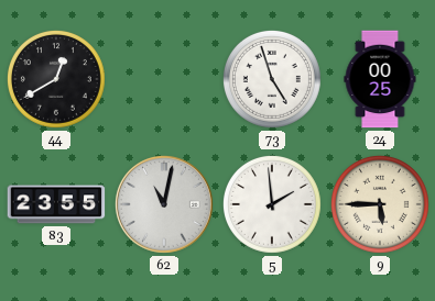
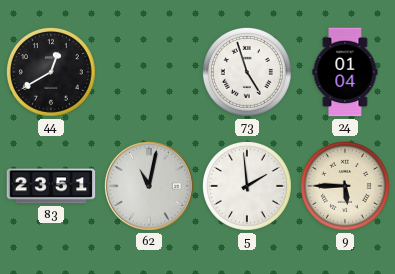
24: 00:25 -> 01:04
83: 23:55 -> 23:51
